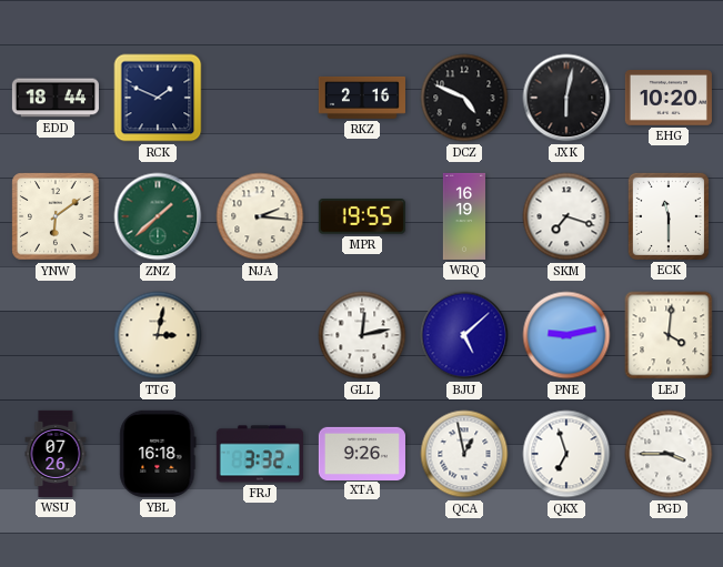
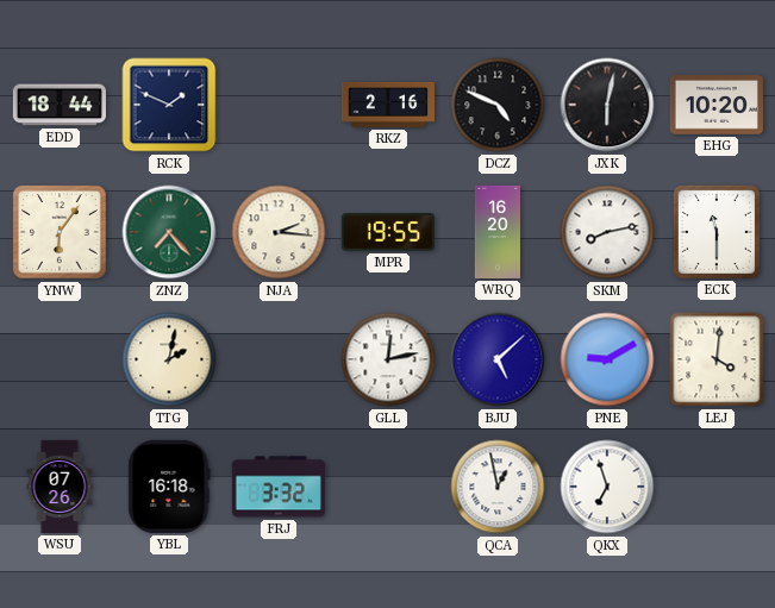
YNW: 6:09 -> 6:06
ZNZ: 1:38 -> 7:23
WRQ: 16:19 -> 16:20
SKM: 7:18 -> 8:13
TTG: 3:02 -> 2:02
PNE: 9:13 -> 9:10
XTA: 9:26 -> none
PGD: 3:45 -> none
